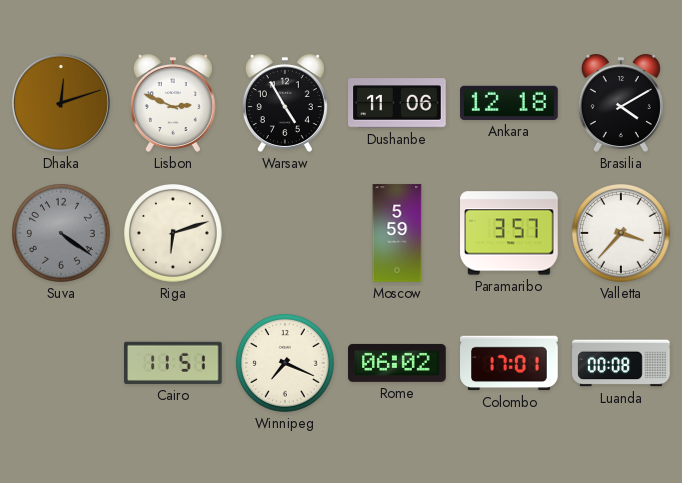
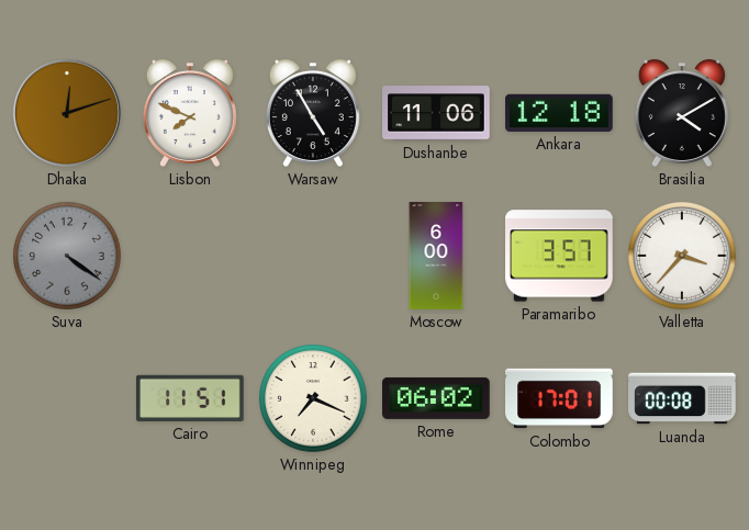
Lisbon: 2:49 -> 7:49
Riga: 6:12 -> none
Moscow: 5:59 -> 6:00
